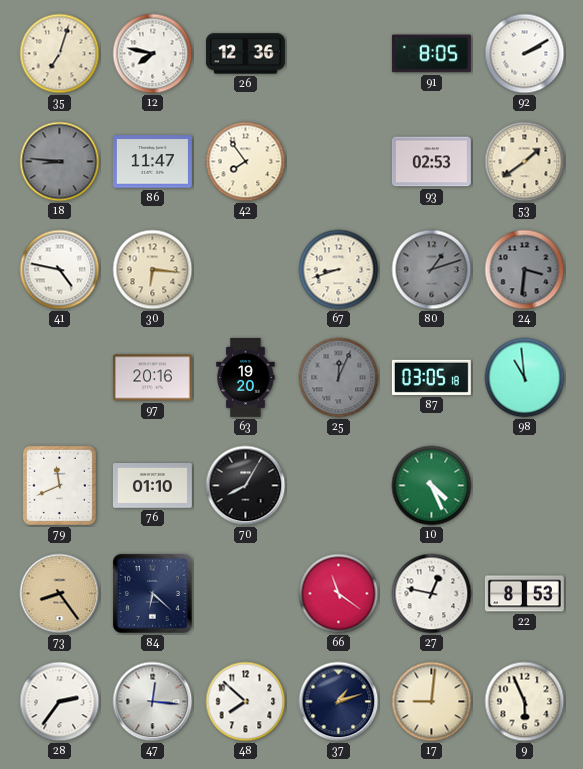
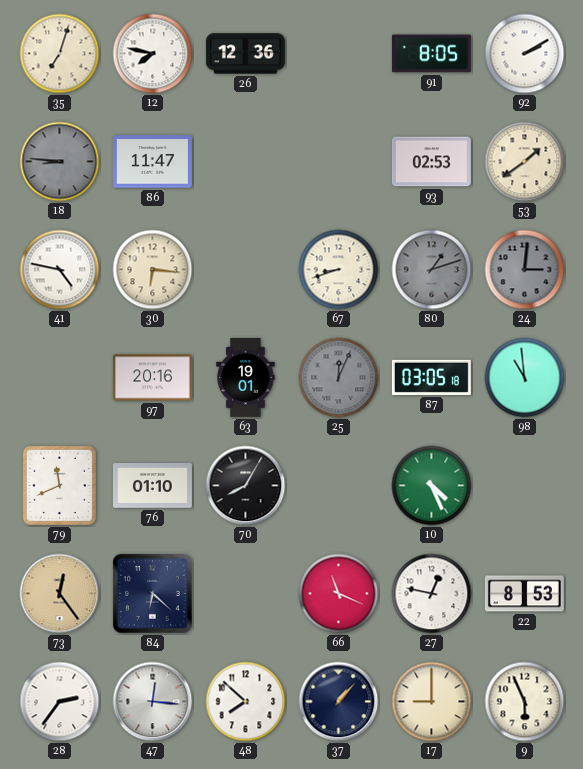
42: 7:54 -> none
24: 3:31 -> 3:01
63: 19:20 -> 19:01
73: 8:24 -> 12:24
66: 11:21 -> 11:19
37: 1:12 -> 1:07
17: 9:01 -> 9:00
